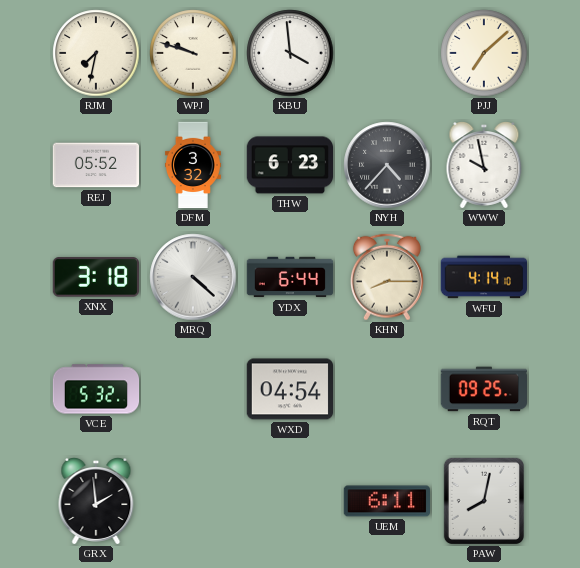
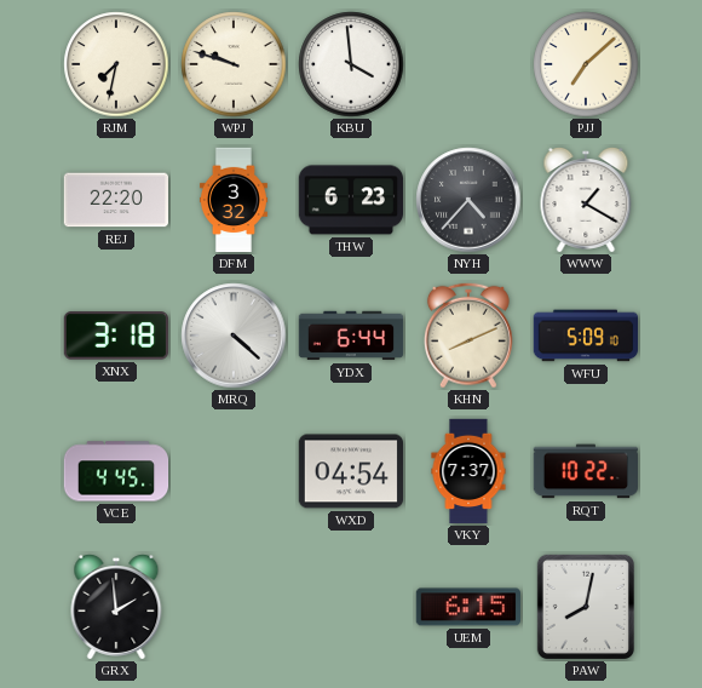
REJ: 05:52 -> 22:20
WWW: 9:58 -> 1:20
KHN: 8:15 -> 8:11
WFU: 4:14 -> 5:09
VCE: 5:32 -> 4:45
VKY: none -> 7:37
RQT: 09:25 -> 10:22
UEM: 6:11 -> 6:15
